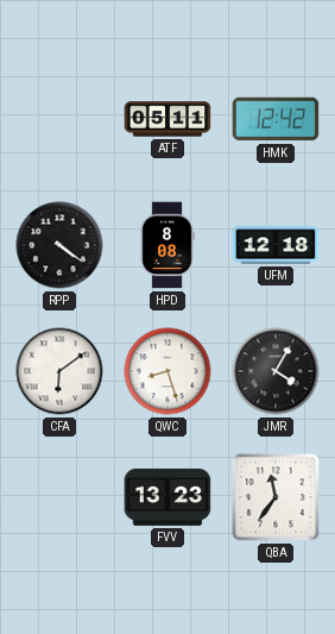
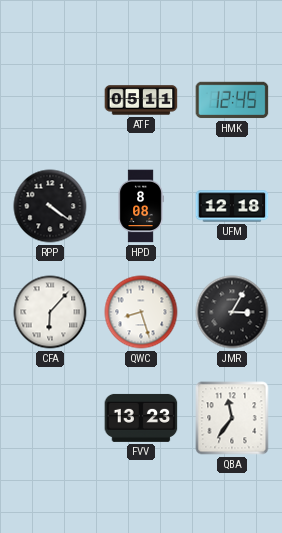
HMK: 12:42 -> 12:45
CFA: 6:09 -> 6:07
JMR: 4:05 -> 3:05
